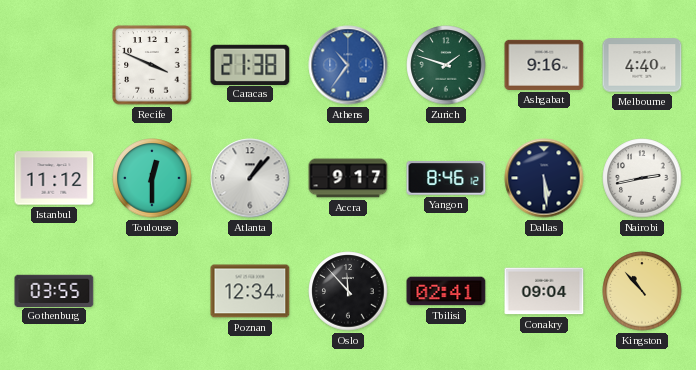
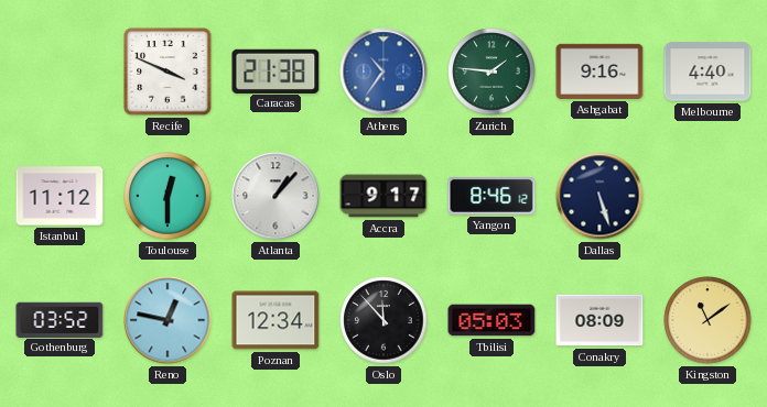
Zurich: 1:48 -> 1:46
Dallas: 5:29 -> 5:27
Nairobi: 2:43 -> none
Gothenburg: 03:55 -> 03:52
Reno: none -> 12:47
Tbilisi: 02:41 -> 05:03
Conakry: 09:04 -> 08:09
Kingston: 10:53 -> 11:09
